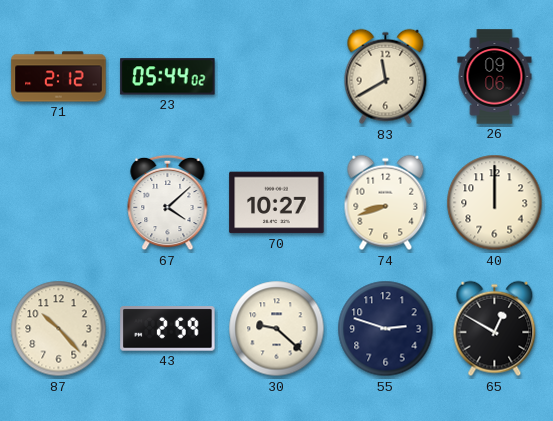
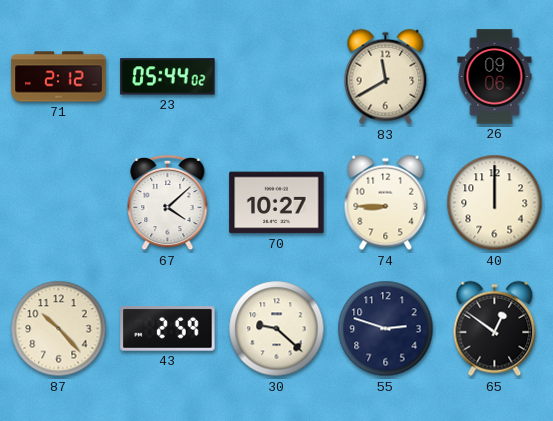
74: 8:42 -> 8:45
65: 12:50 -> 12:51
